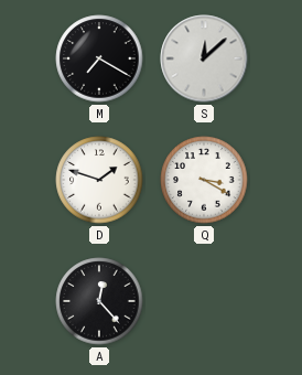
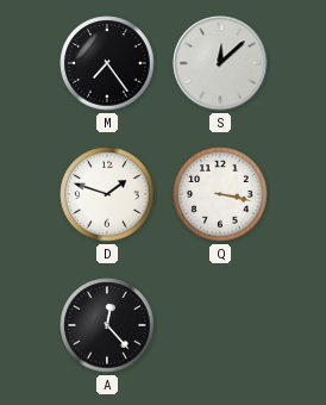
M: 7:20 -> 7:24
Q: 3:20 -> 3:17
